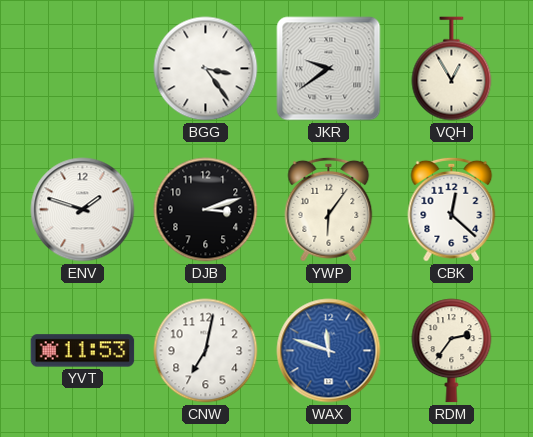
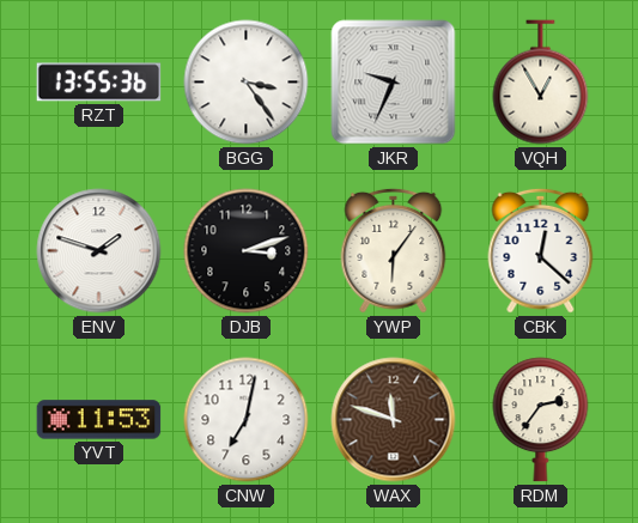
RZT: none -> 13:55
JKR: 9:39 -> 9:34
WAX dial: blue -> brown
